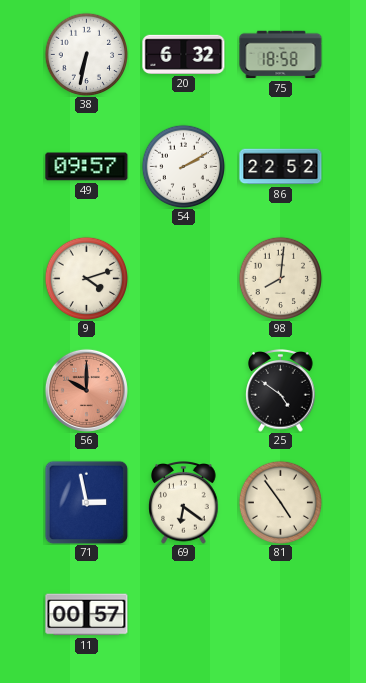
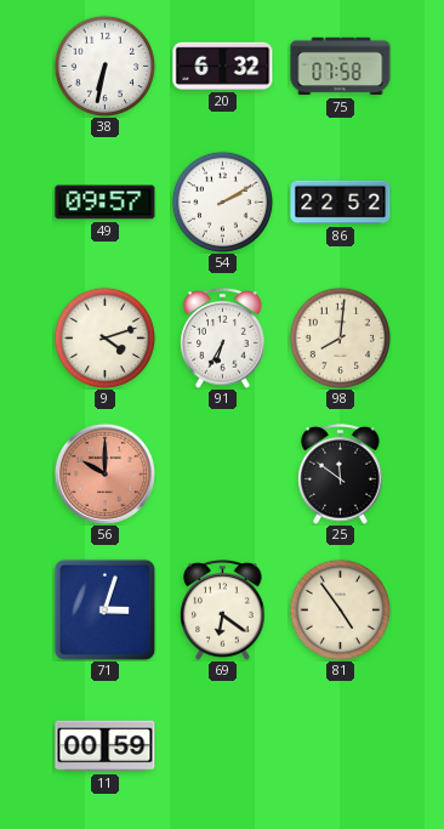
75: 18:58 -> 07:58
91: none -> 6:35
25: 4:51 -> 11:51
71: 2:58 -> 3:03
11: 00:57 -> 00:59
